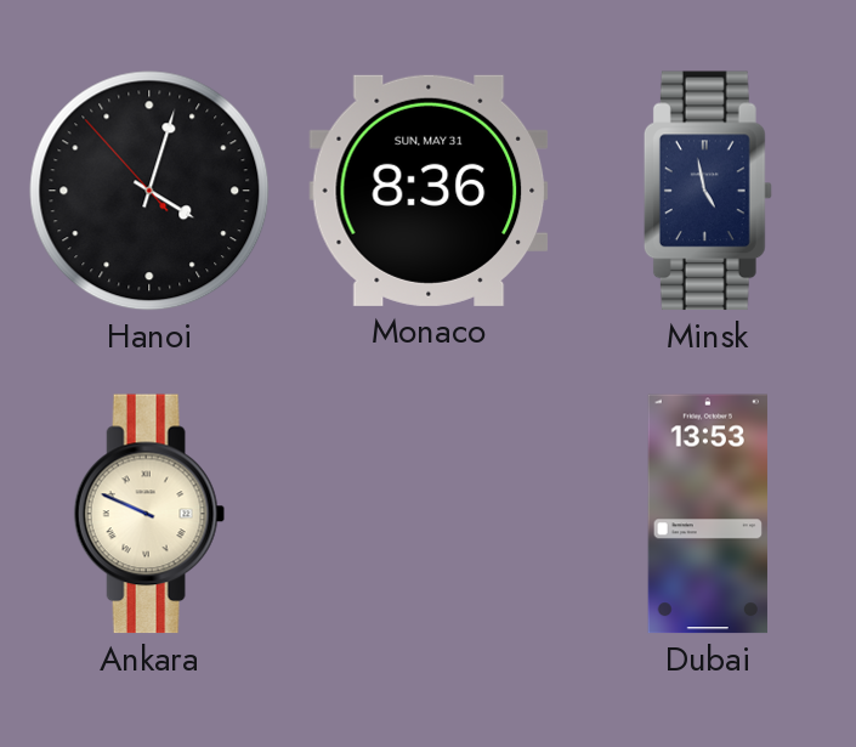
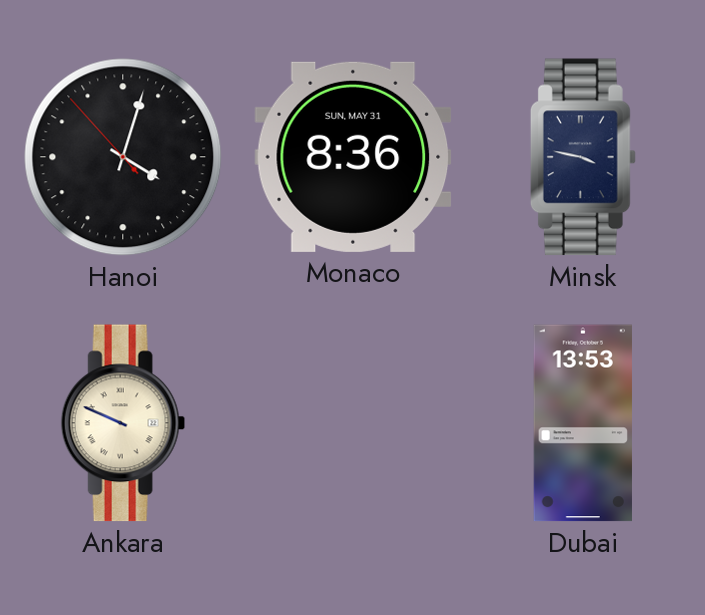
Minsk: 4:58 -> 3:47
